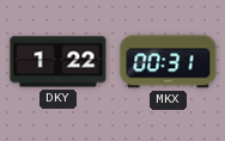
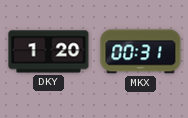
DKY: 1:22 -> 1:20
